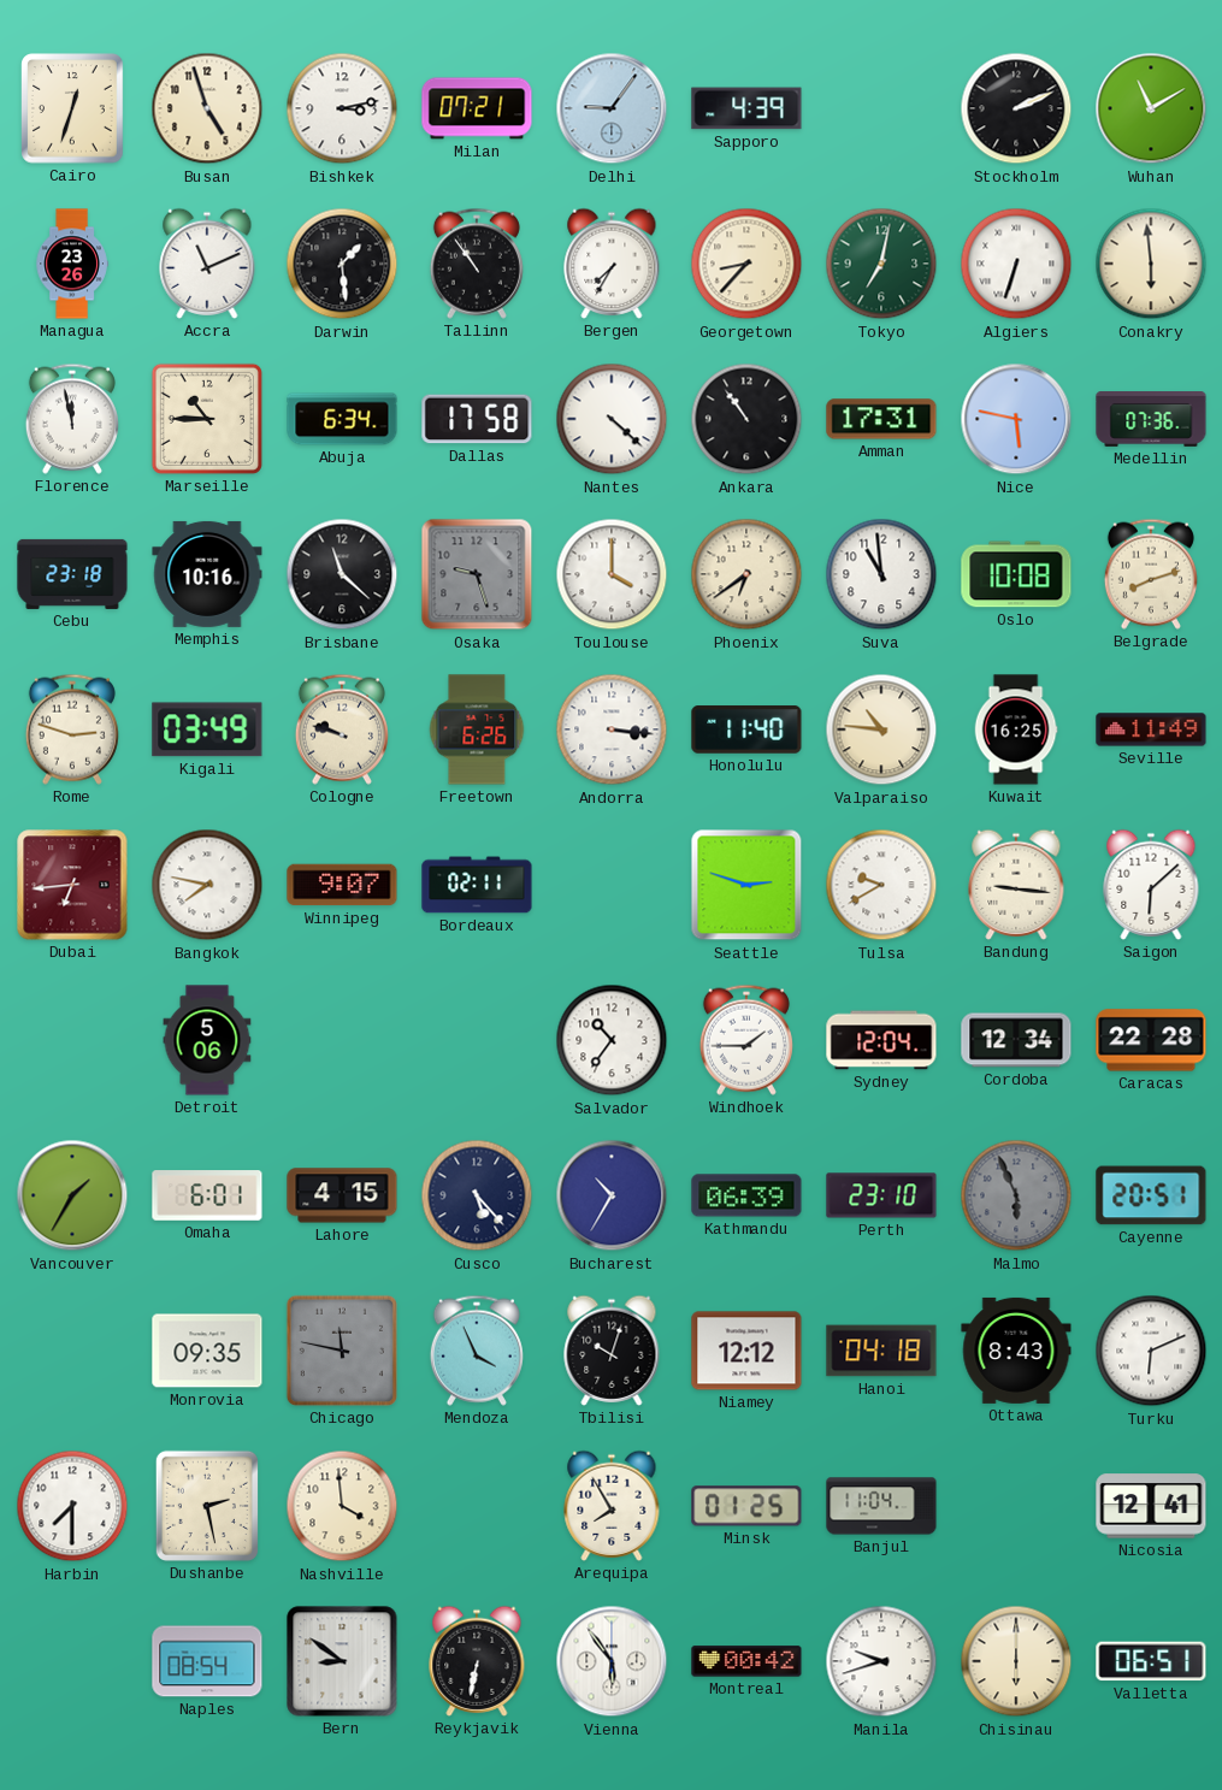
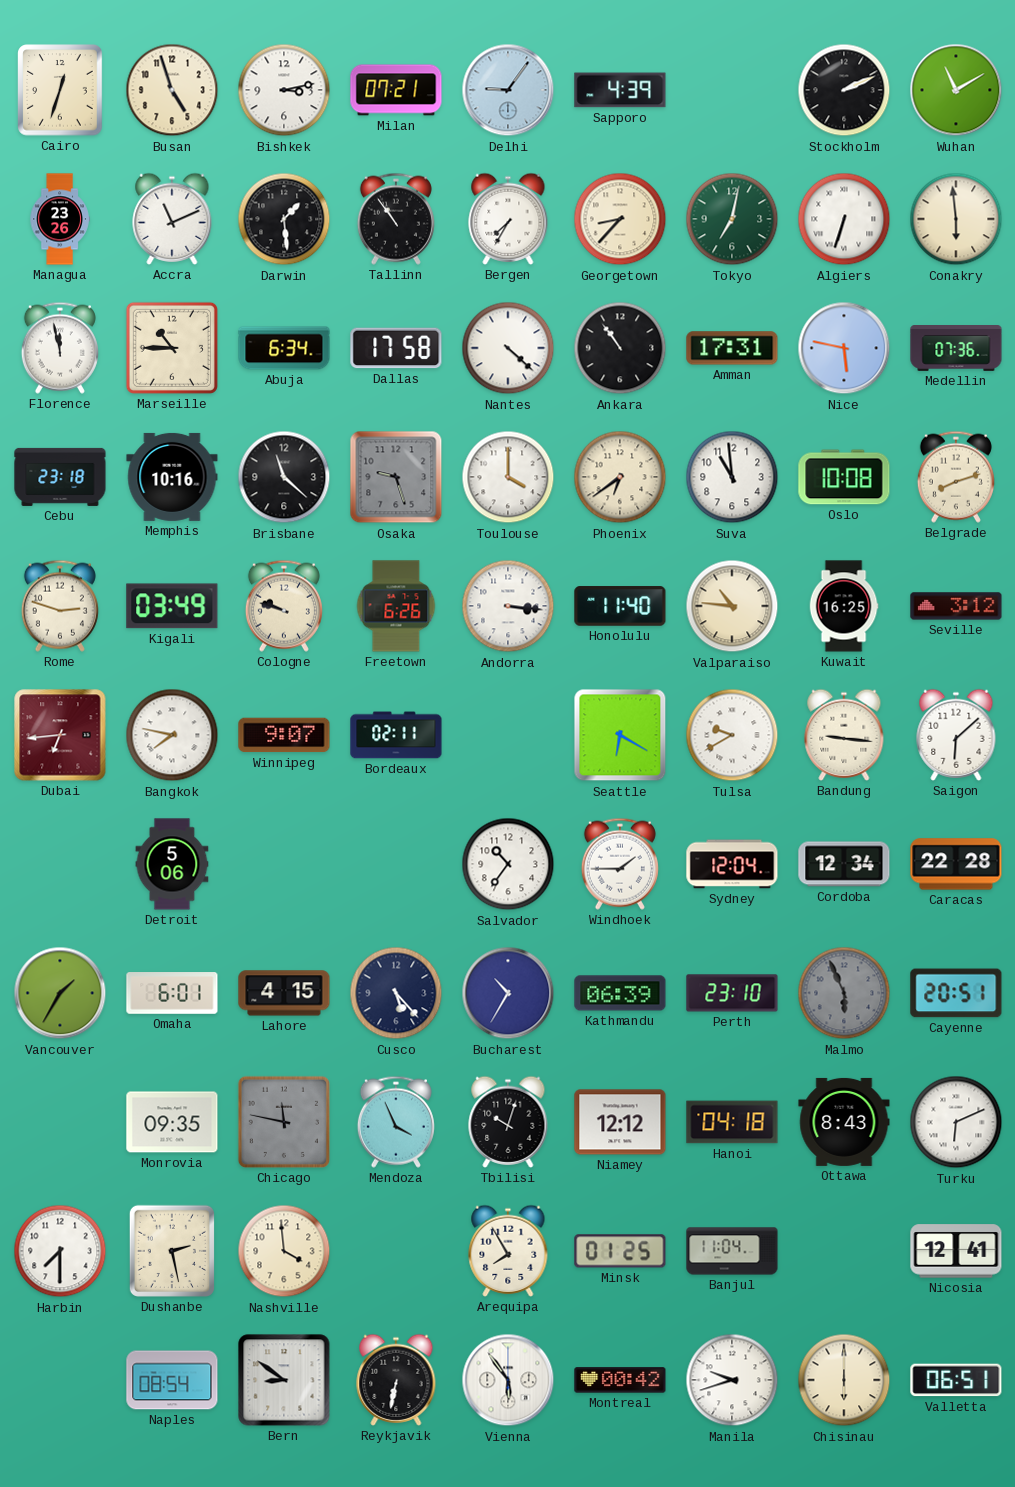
Seville: 11:49 -> 3:12
Seattle: 2:48 -> 6:20
